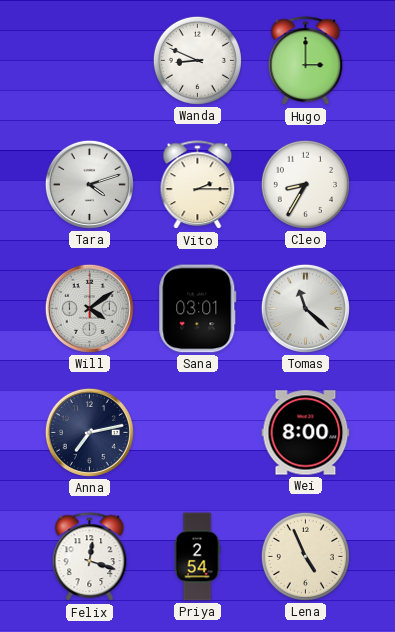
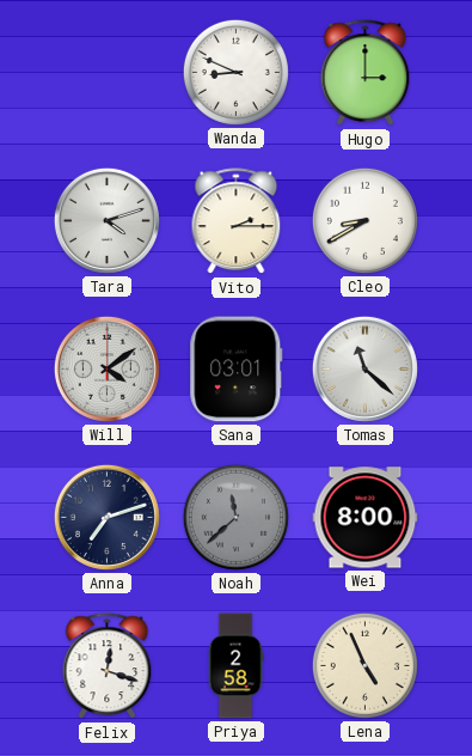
Cleo: 8:35 -> 8:40
Anna: 7:13 -> 7:12
Noah: none -> 11:38
Priya: 2:54 -> 2:58
